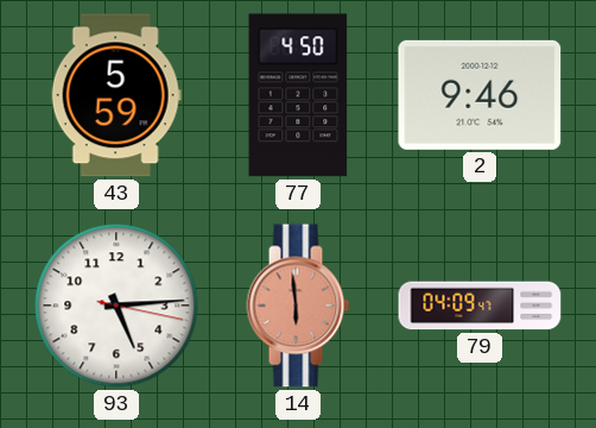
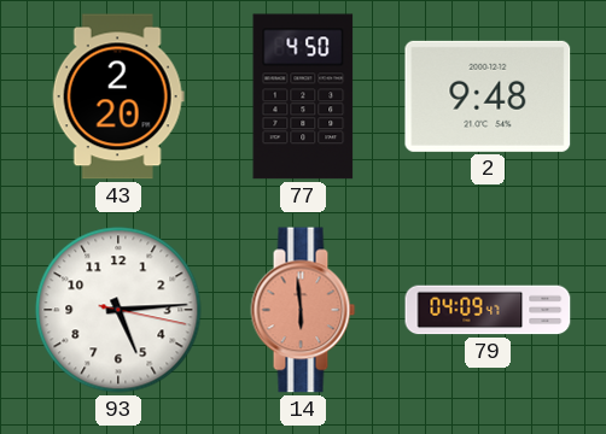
43: 5:59 -> 2:20
2: 9:46 -> 9:48
